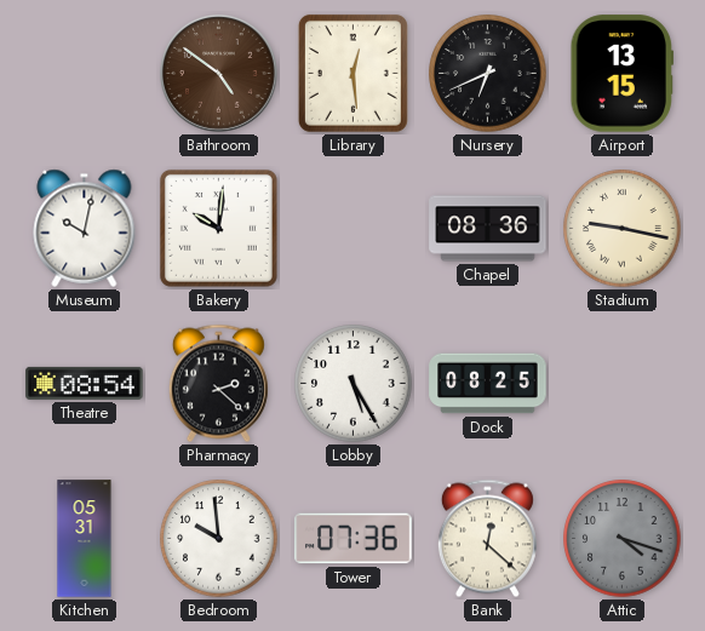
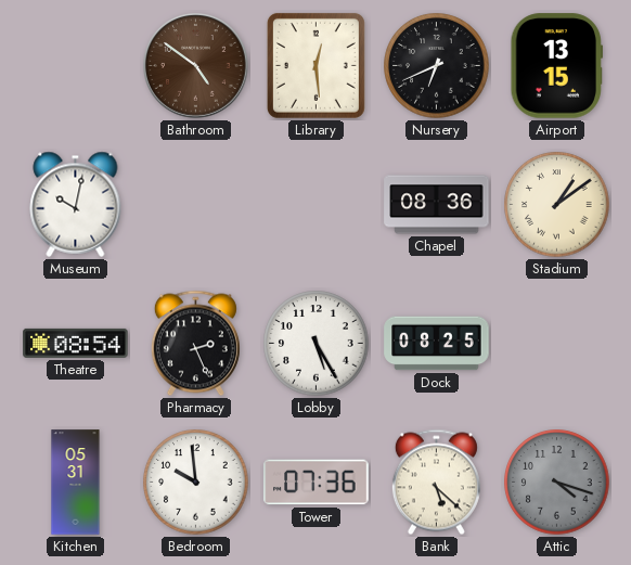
Bakery: 10:01 -> none
Stadium: 9:17 -> 1:09
Pharmacy: 2:22 -> 2:26
Bank: 12:22 -> 5:22
